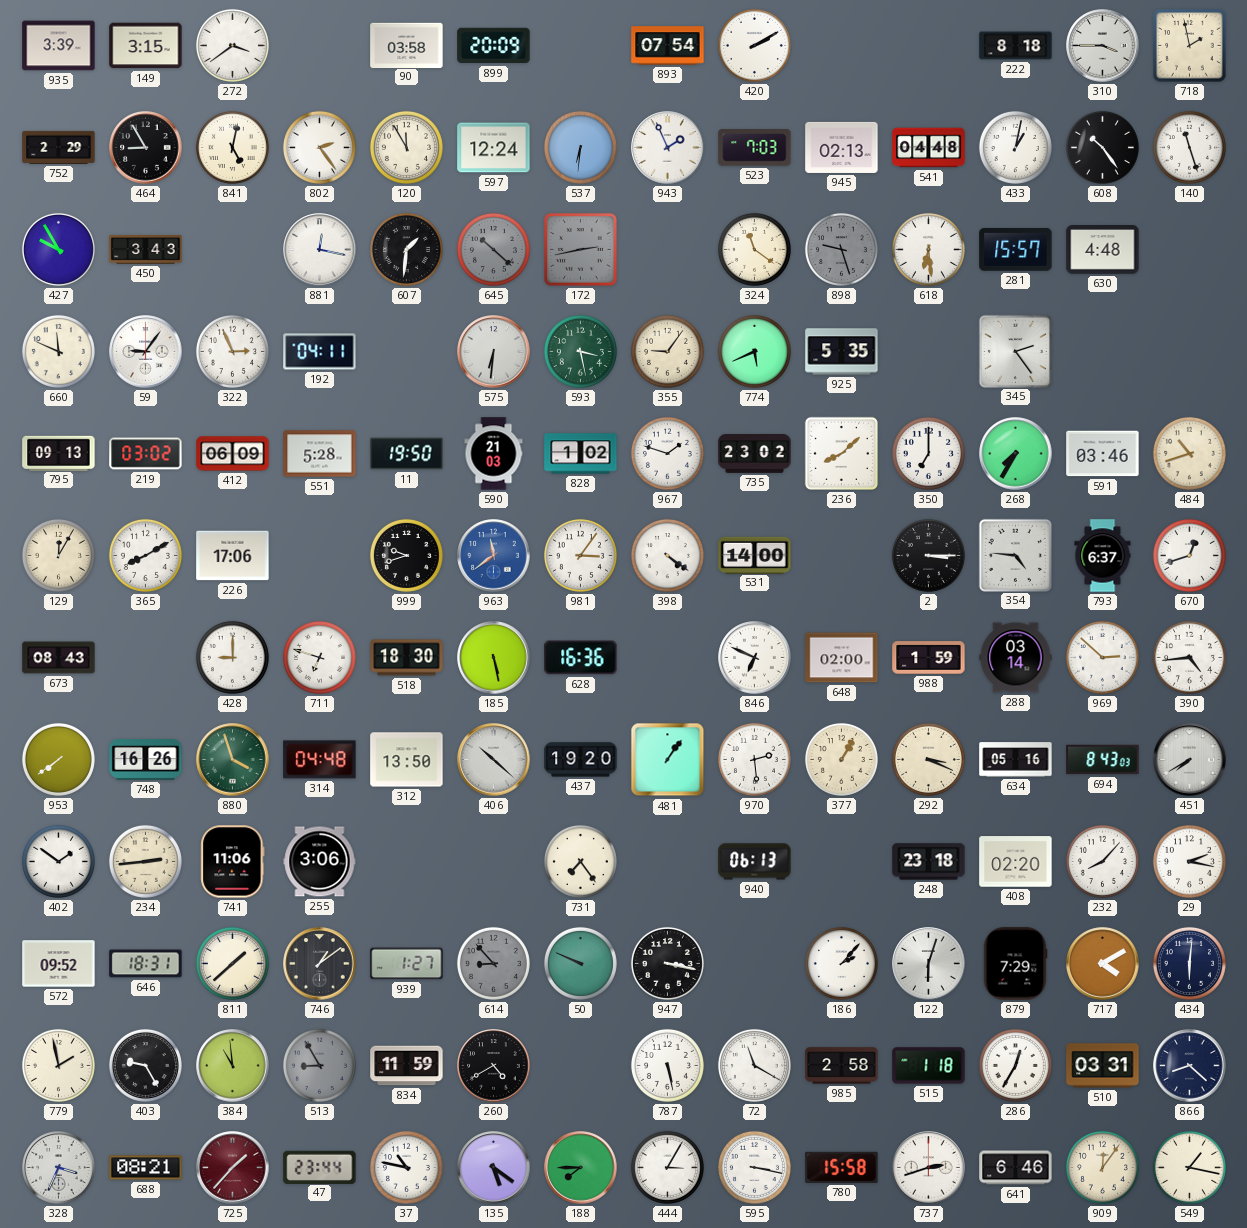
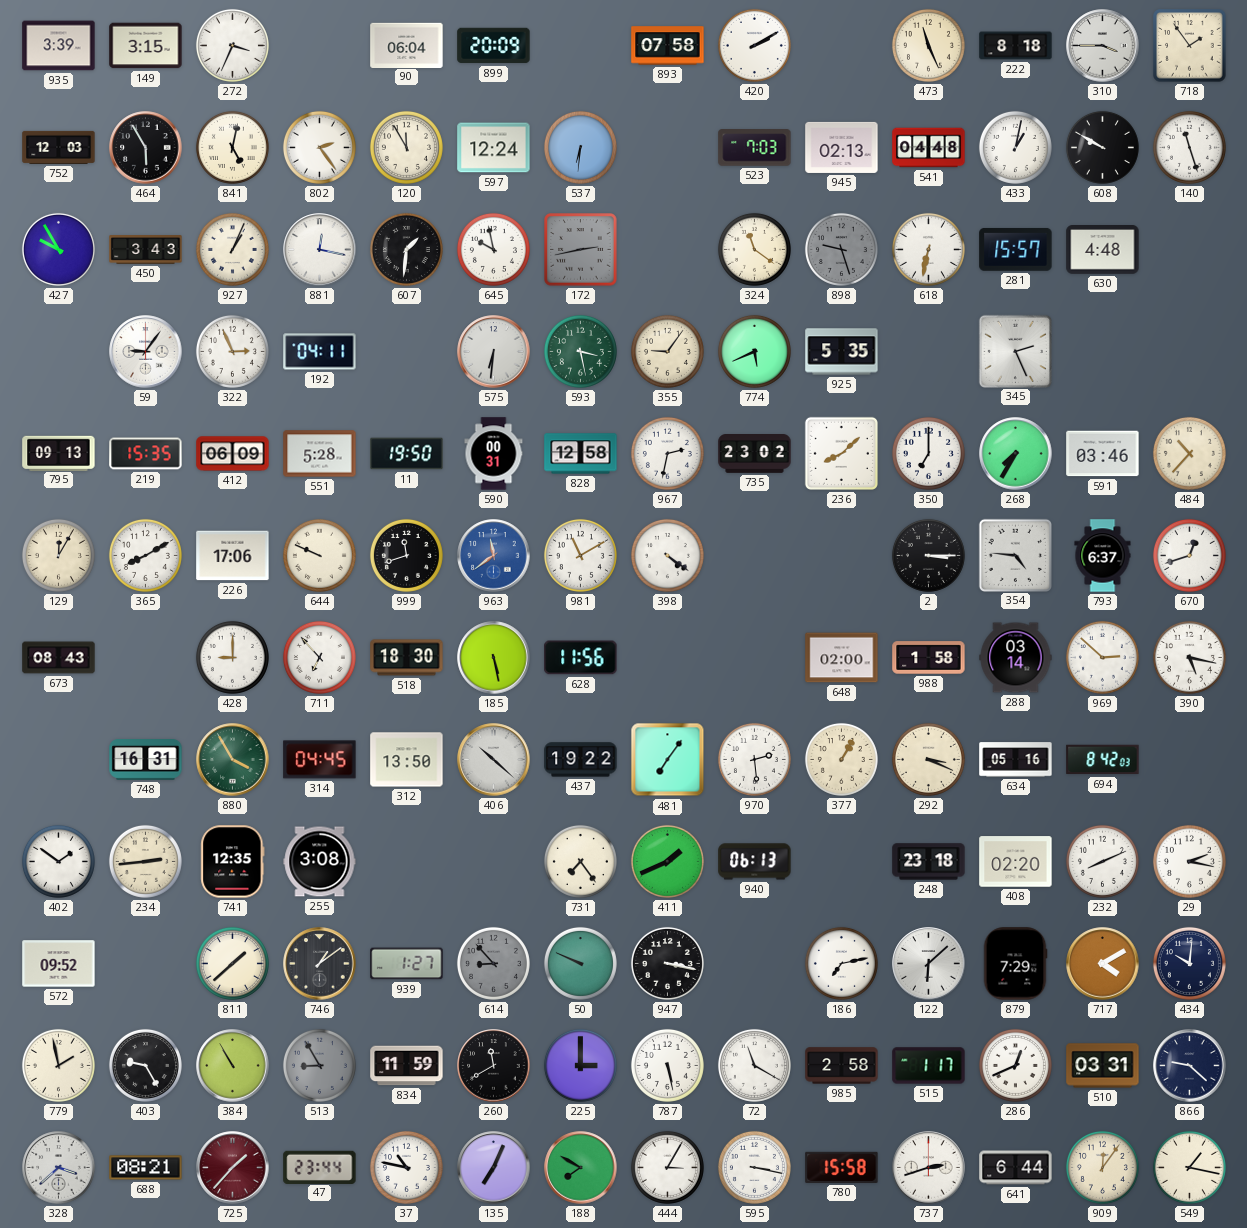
272: 3:39 -> 3:34
90: 03:58 -> 06:04
893: 07:54 -> 07:58
473: none -> 11:26
718: 1:58 -> 1:54
752: 2:29 -> 12:03
464: 8:55 -> 5:55
943: 1:56 -> none
608: 10:24 -> 9:50
927: none -> 1:04
645: 10:22 -> 9:58
645 dial: grey -> white
618: 6:29 -> 6:32
660: 11:49 -> none
345: 2:24 -> 2:26
219: 03:02 -> 15:35
590: 21:03 -> 00:31
828: 1:02 -> 12:58
967: 1:48 -> 2:32
484: 10:42 -> 10:37
644: none -> 9:49
999: 9:42 -> 11:42
981: 3:06 -> 11:10
531: 14:00 -> none
711: 6:48 -> 6:53
628: 16:36 -> 11:56
846: 6:49 -> none
988: 1:59 -> 1:58
390: 4:44 -> 5:17
953: 7:39 -> none
748: 16:26 -> 16:31
880: 3:57 -> 3:55
314: 04:48 -> 04:45
437: 19:20 -> 19:22
481: 1:06 -> 7:06
694: 8:43 -> 8:42
451: 7:40 -> none
741: 11:06 -> 12:35
255: 3:06 -> 3:08
411: none -> 1:41
232: 8:07 -> 8:11
646: 18:31 -> none
186: 2:07 -> 7:13
122: 6:03 -> 6:08
434: 6:01 -> 10:01
384: 10:59 -> 10:55
260: 4:40 -> 11:40
225: none -> 3:00
515: 1:18 -> 1:17
286: 12:35 -> 12:41
866: 8:22 -> 9:22
328: 3:34 -> 3:38
135: 5:21 -> 7:04
188: 7:45 -> 7:50
641: 6:46 -> 6:44
